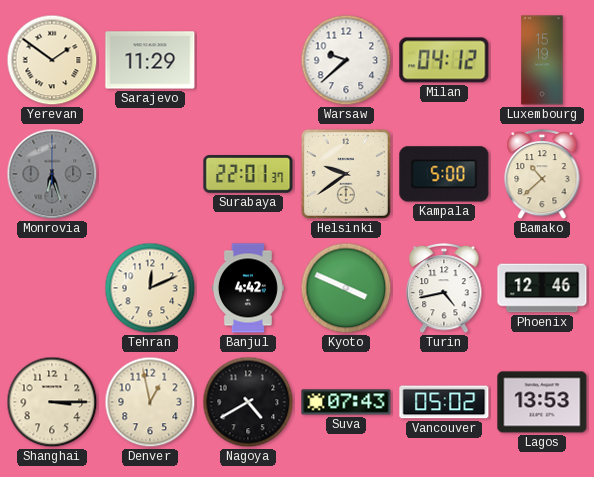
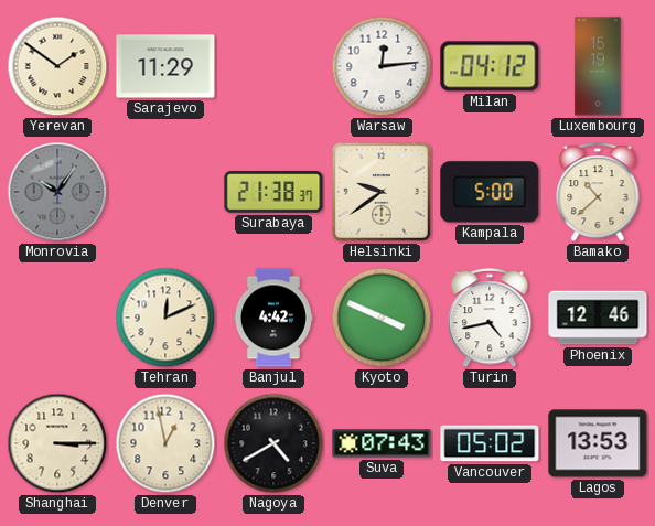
Warsaw: 9:38 -> 12:14
Monrovia: 6:27 -> 10:06
Surabaya: 22:01 -> 21:38
